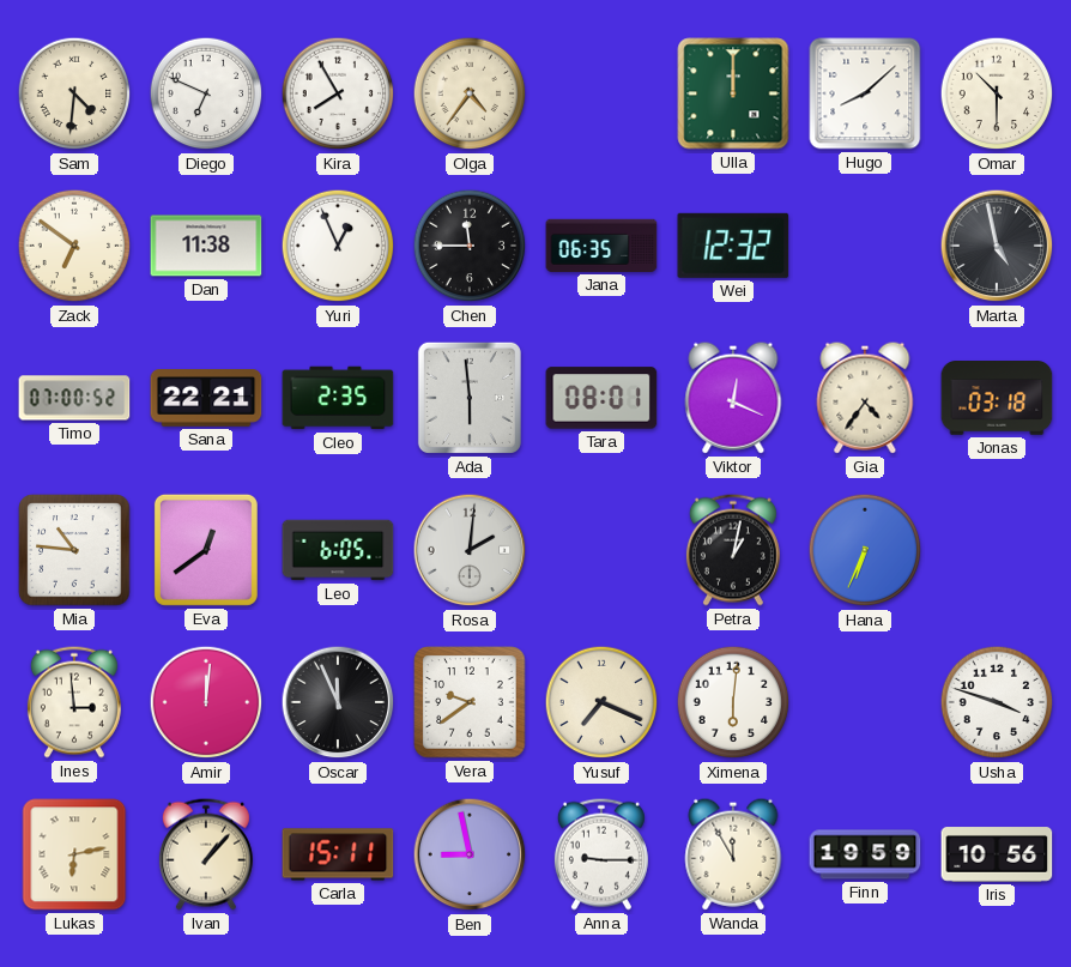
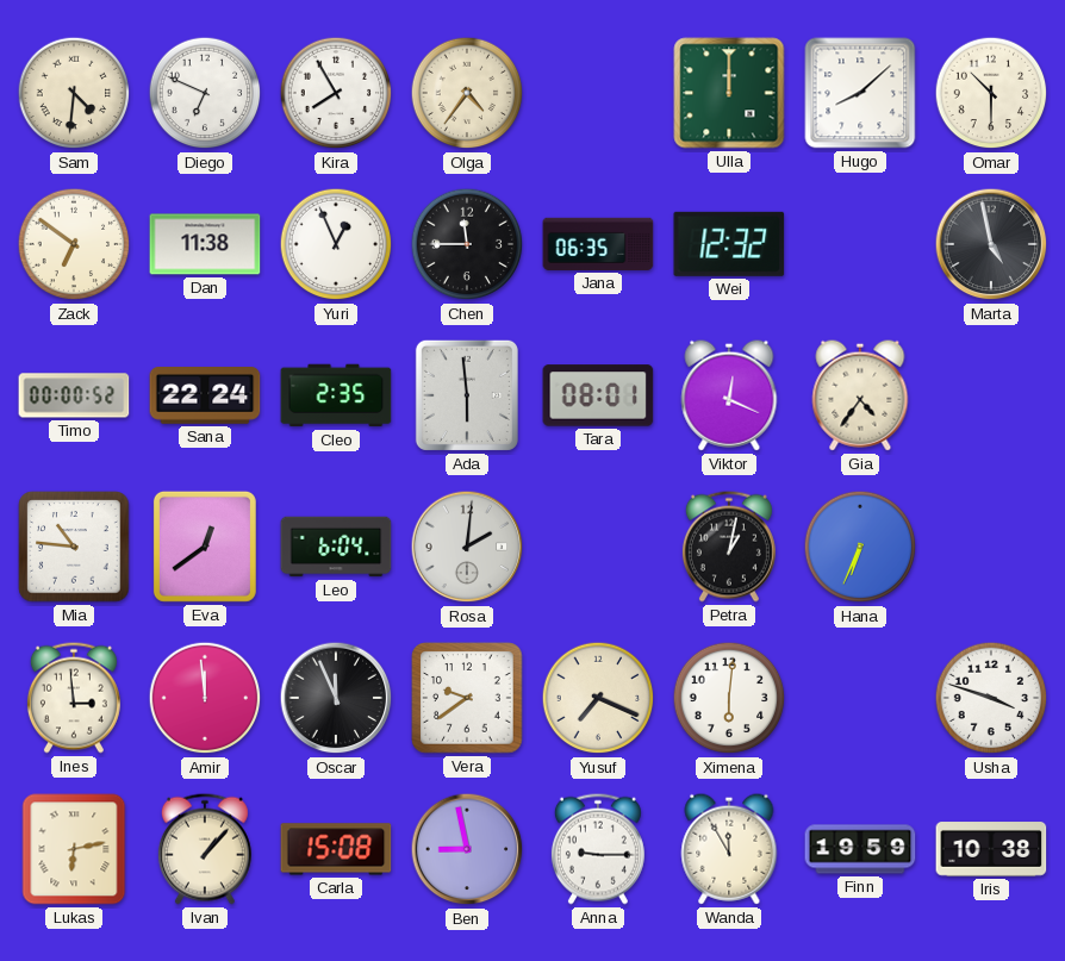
Timo: 07:00 -> 00:00
Sana: 22:21 -> 22:24
Jonas: 03:18 -> none
Leo: 6:05 -> 6:04
Amir: 12:01 -> 11:59
Carla: 15:11 -> 15:08
Iris: 10:56 -> 10:38
